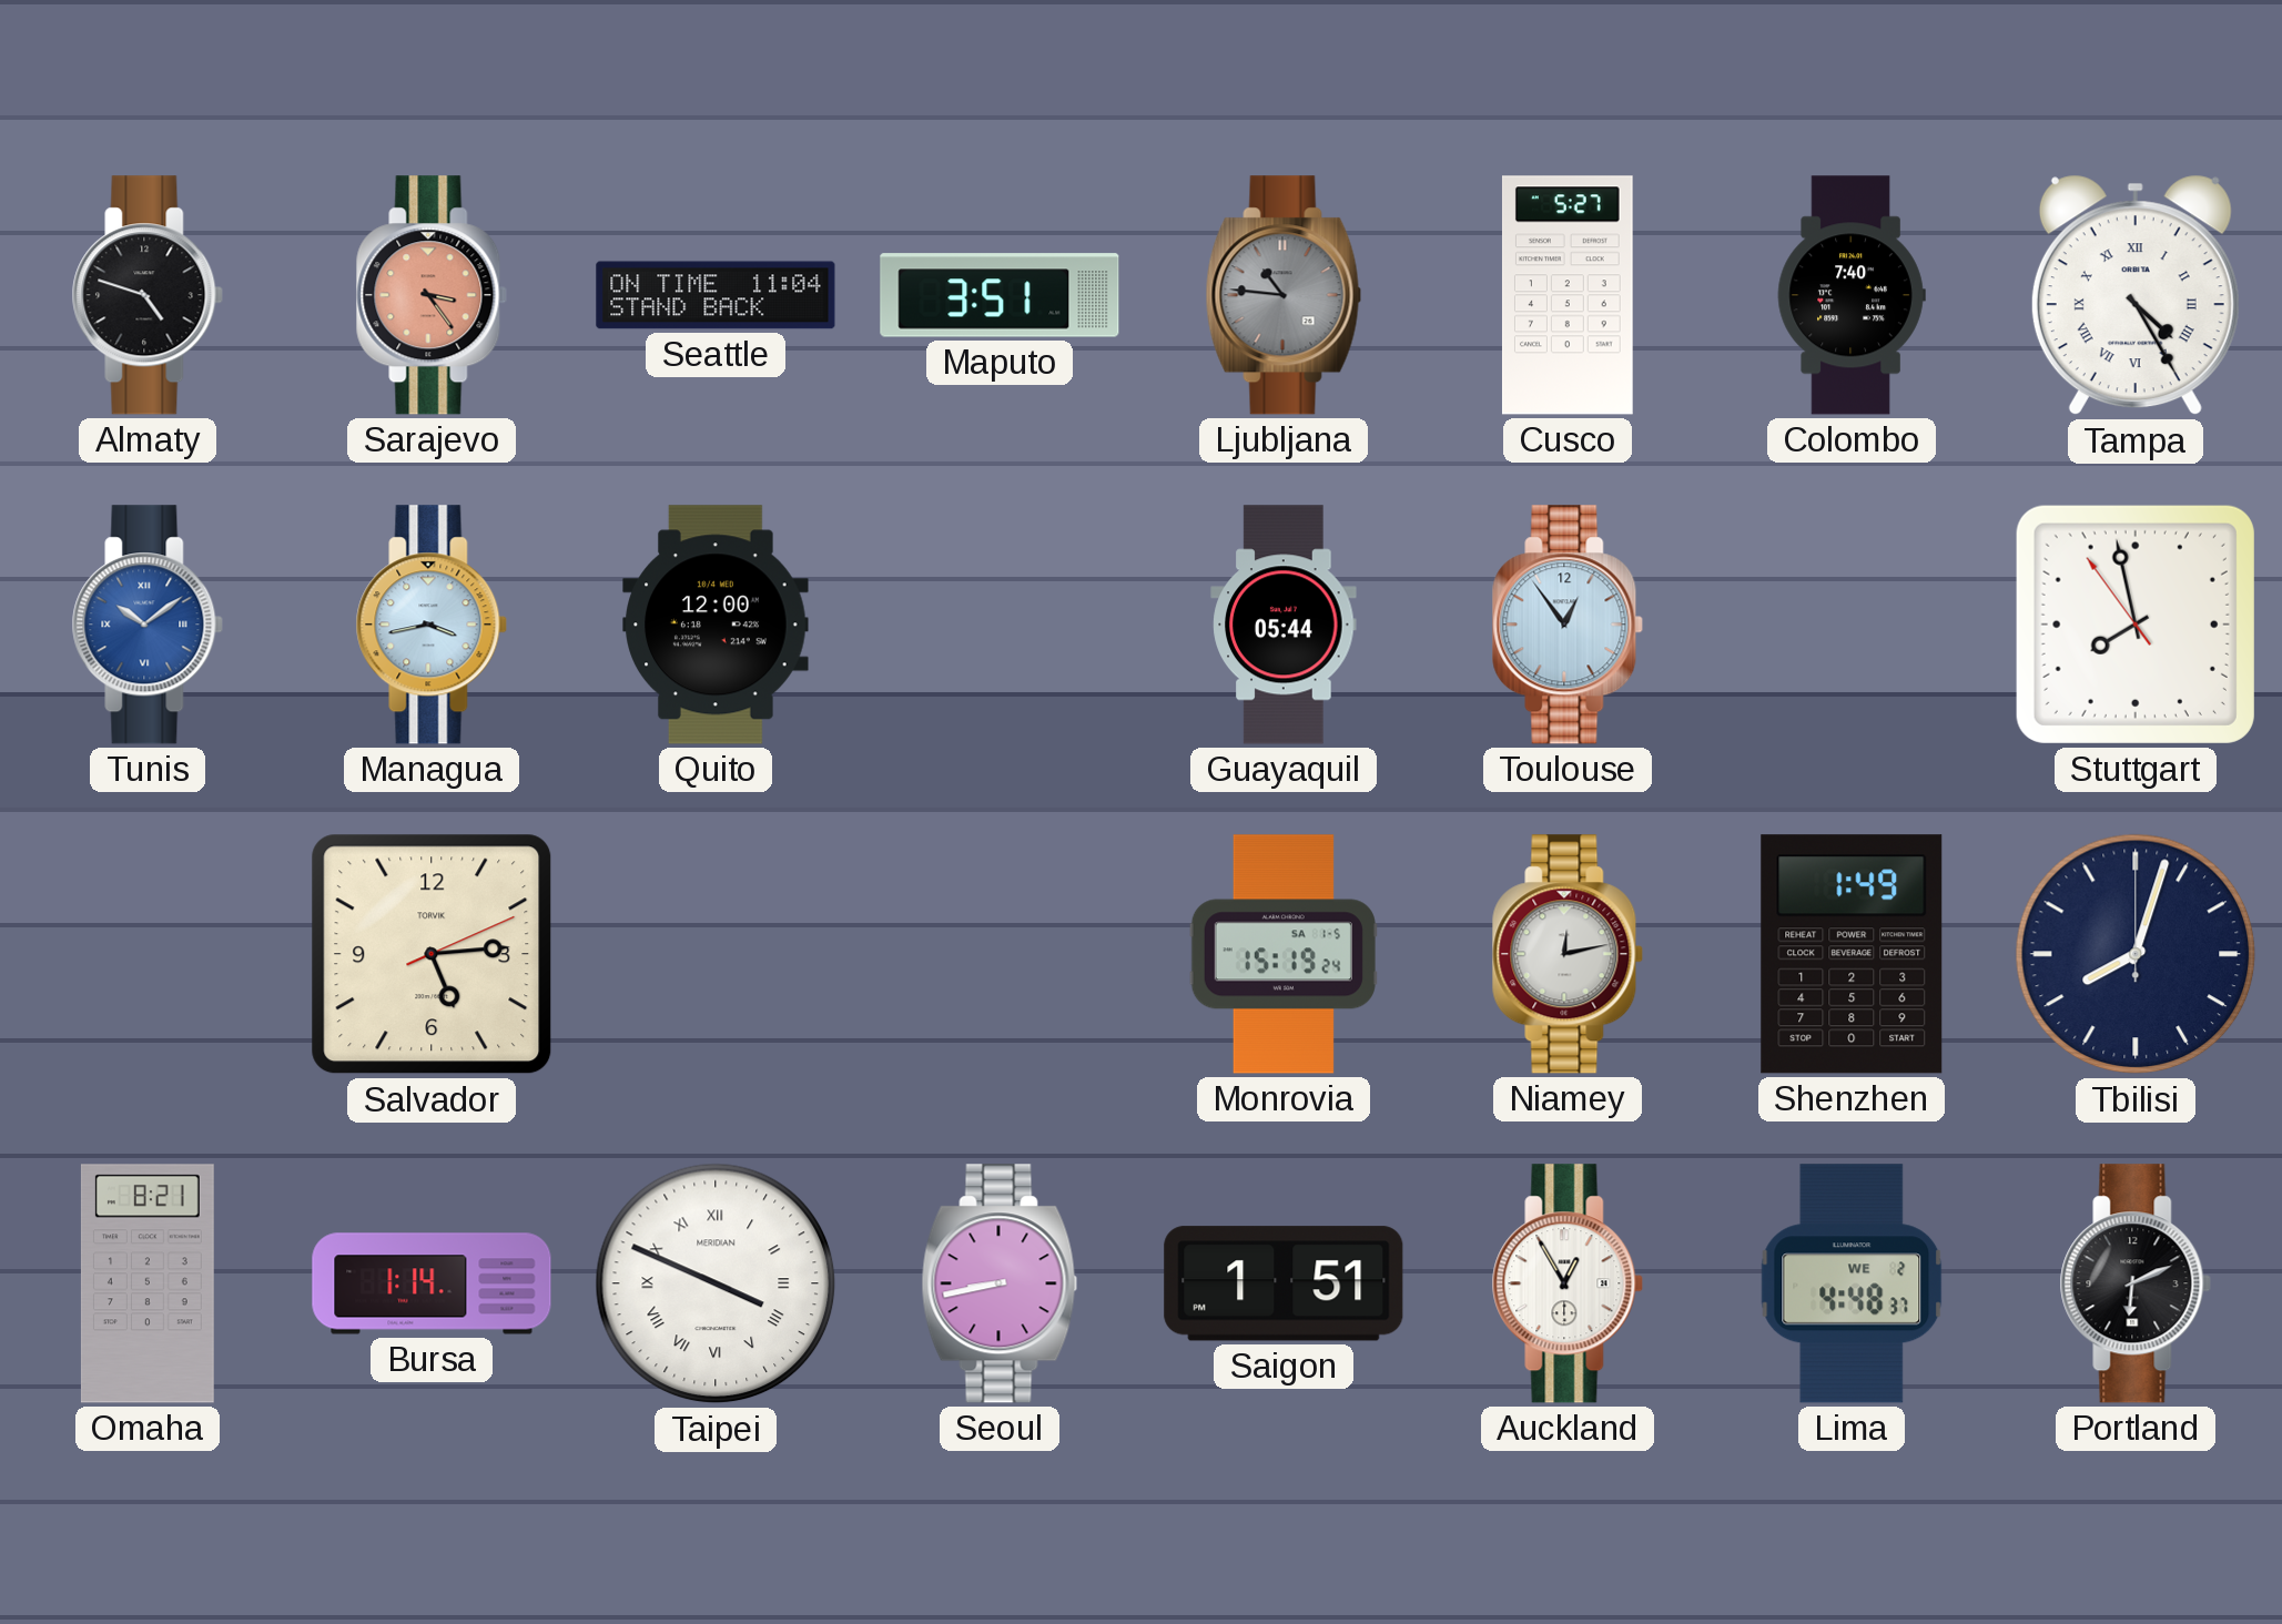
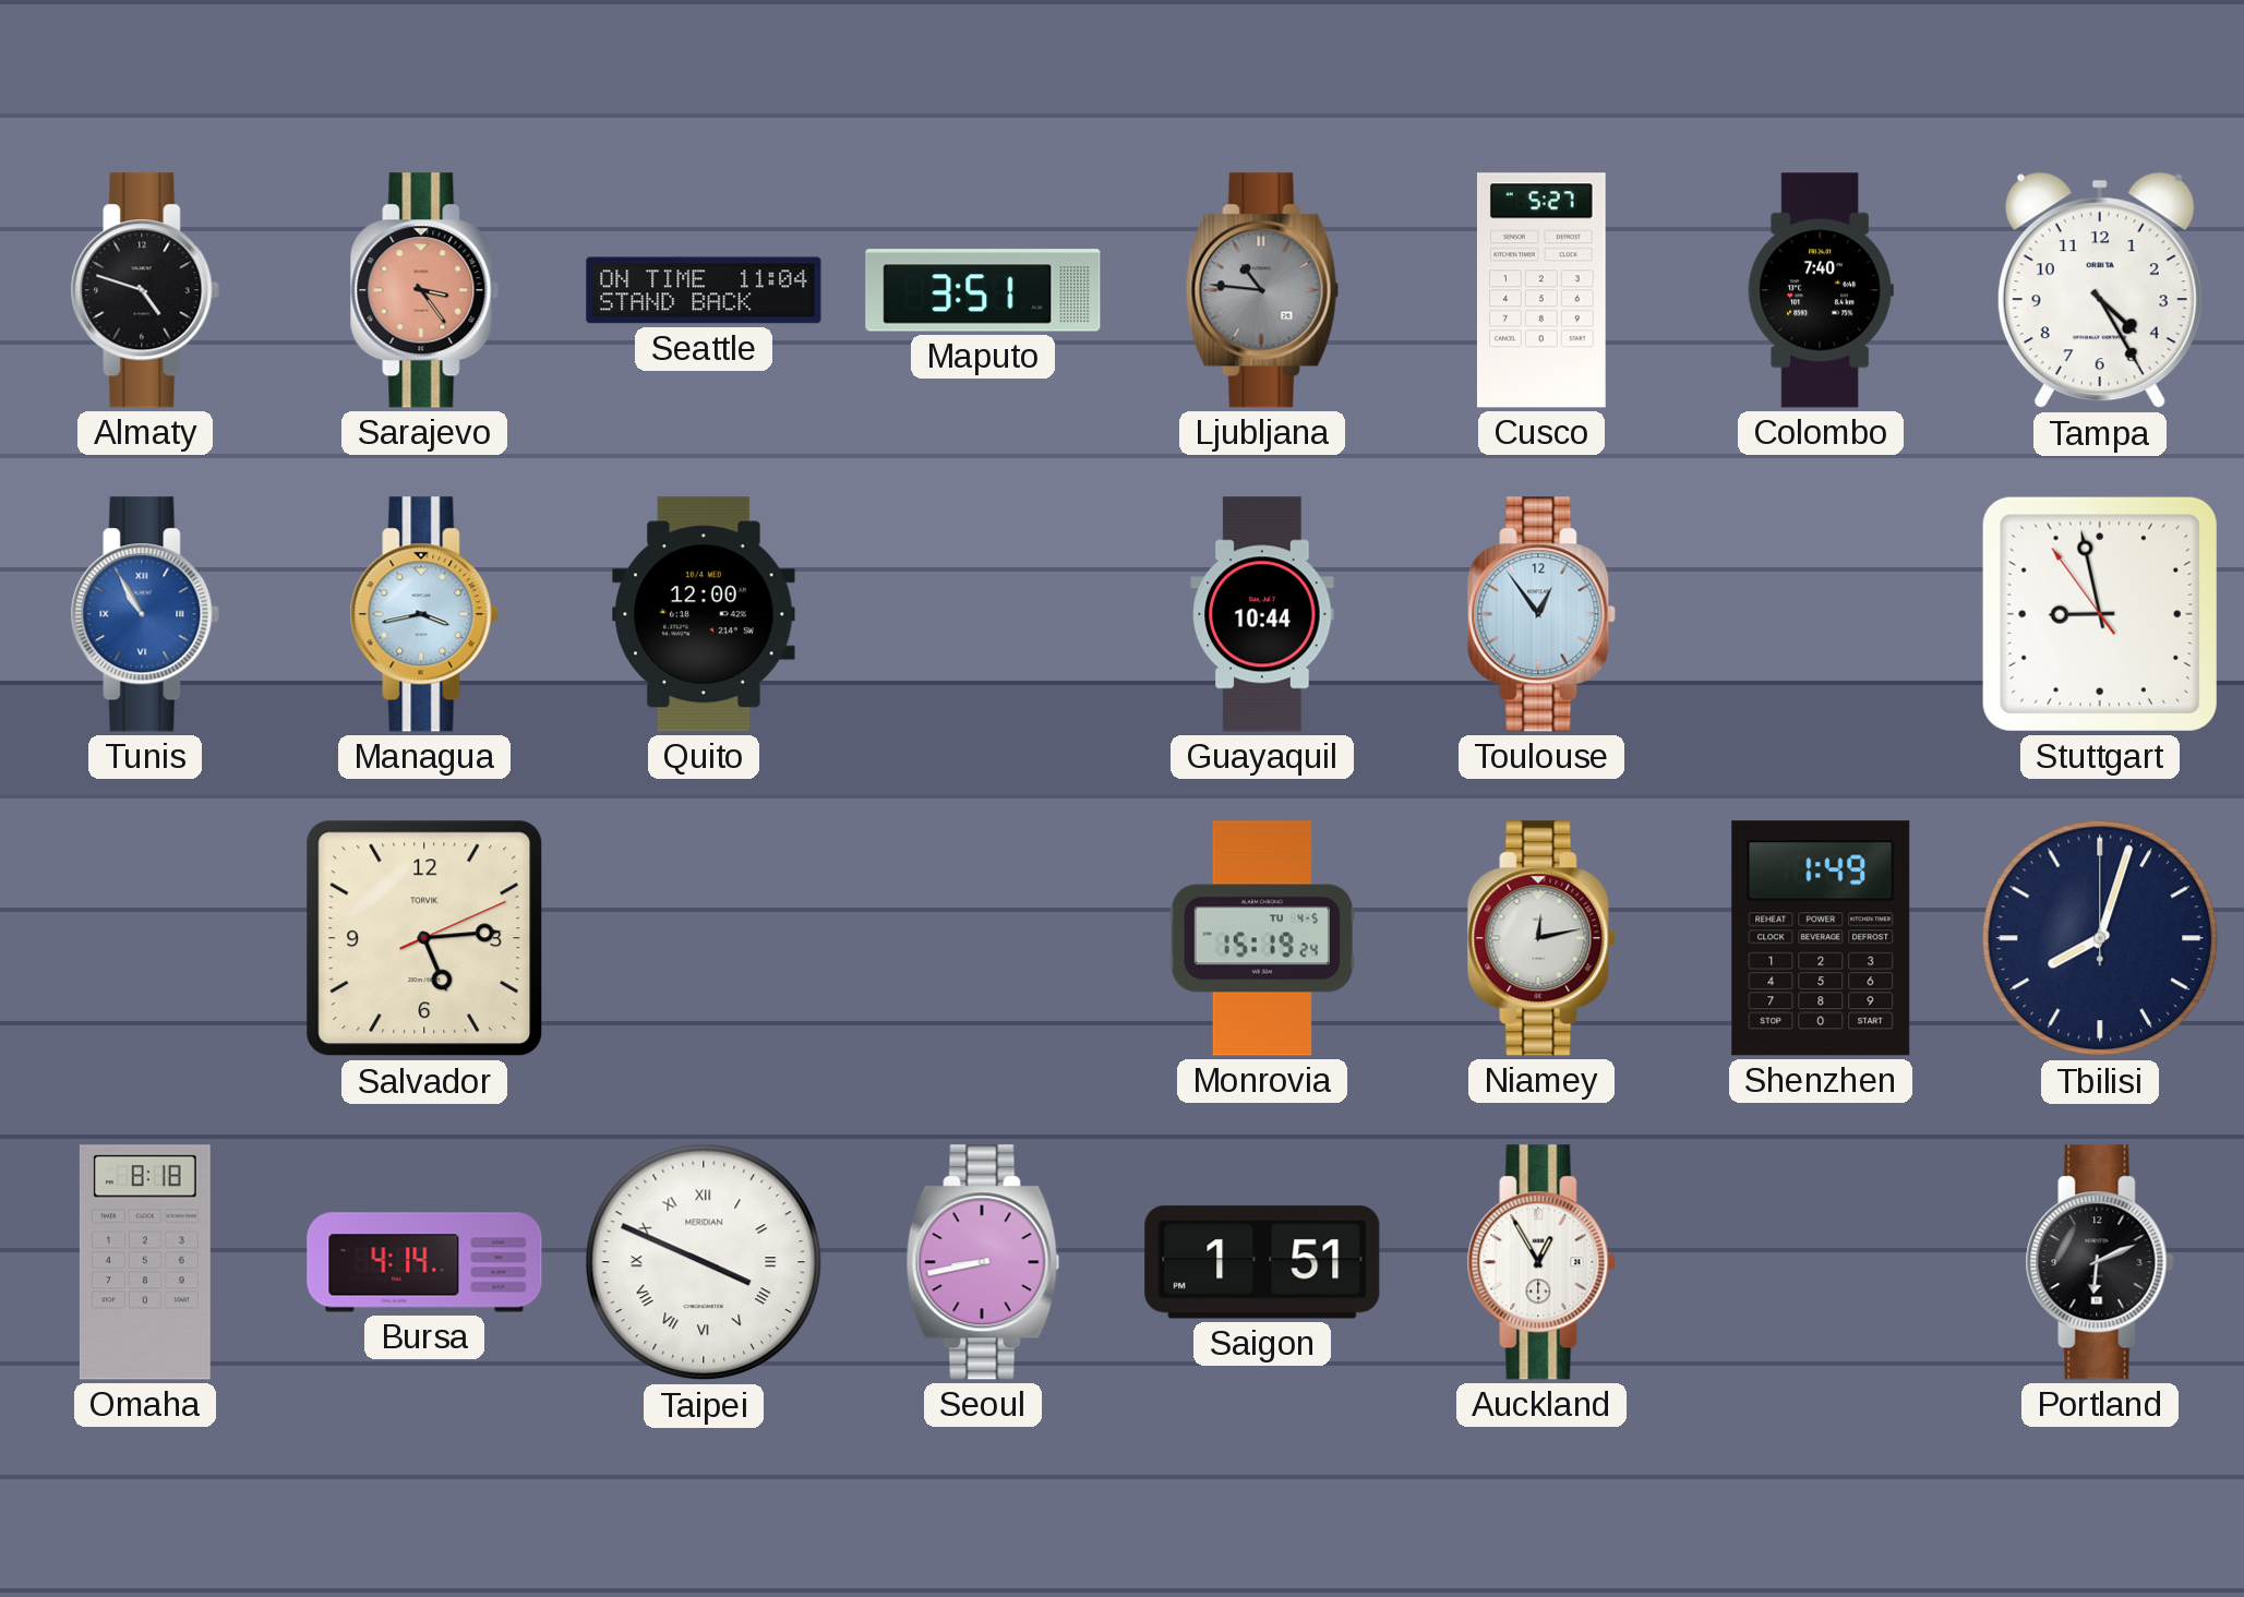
Tampa numerals: Roman -> Arabic
Tunis: 10:09 -> 10:55
Guayaquil: 05:44 -> 10:44
Stuttgart: 7:57 -> 8:57
Monrovia date: SA 1-5 -> TU 4-5
Omaha: 8:21 -> 8:18
Bursa: 1:14 -> 4:14
Lima: 4:48 -> none
